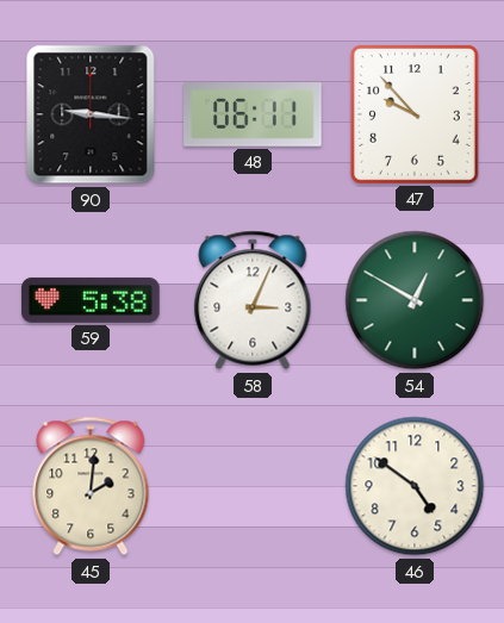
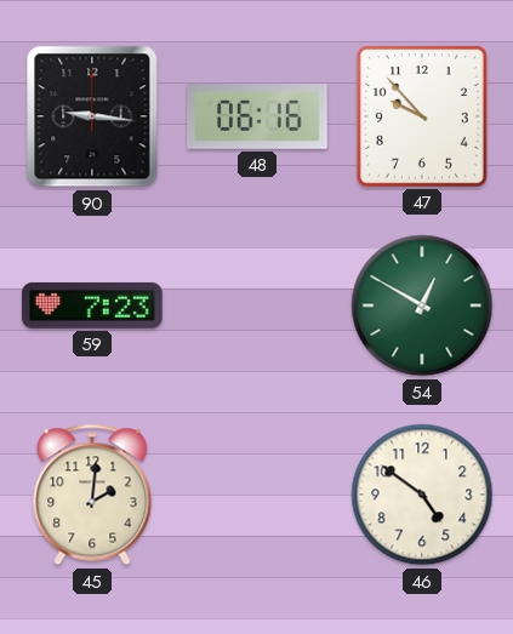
48: 06:11 -> 06:16
59: 5:38 -> 7:23
58: 3:04 -> none
